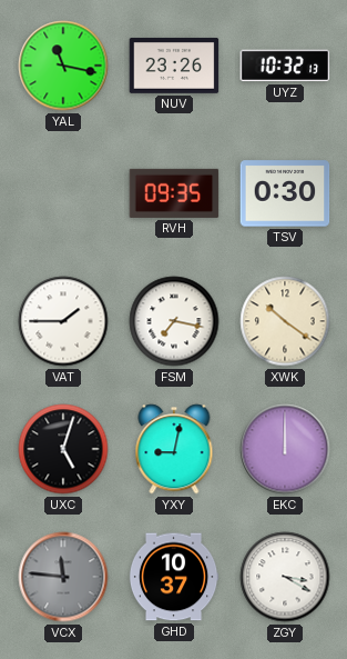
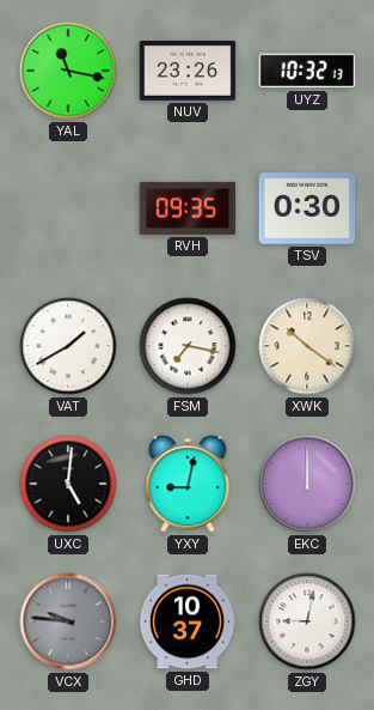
VAT: 1:45 -> 1:40
UXC: 5:03 -> 5:01
VCX: 11:46 -> 9:46
ZGY: 3:20 -> 9:02
